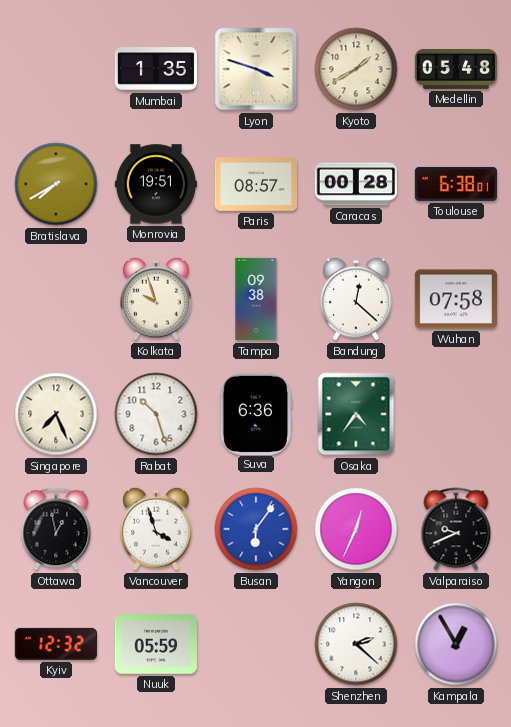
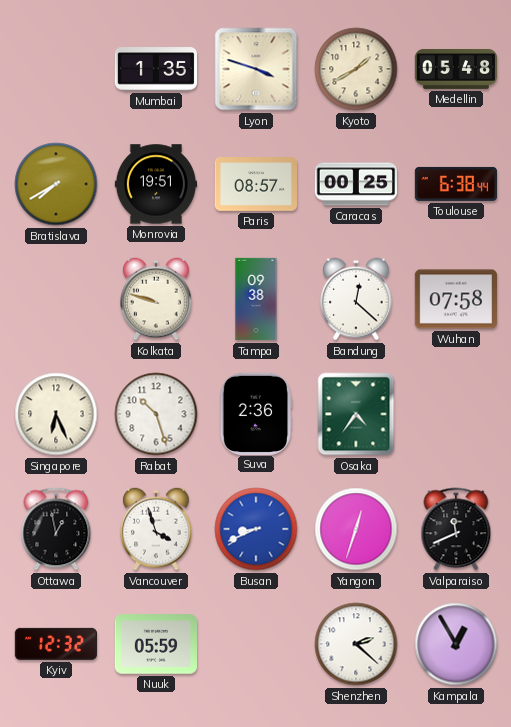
Caracas: 00:28 -> 00:25
Toulouse: 6:38:01 -> 6:38:44
Kolkata: 9:57 -> 9:48
Singapore: 7:26 -> 6:26
Suva: 6:36 -> 2:36
Busan: 6:06 -> 8:41
Yangon: 12:34 -> 12:33
Valparaiso: 9:41 -> 11:41
